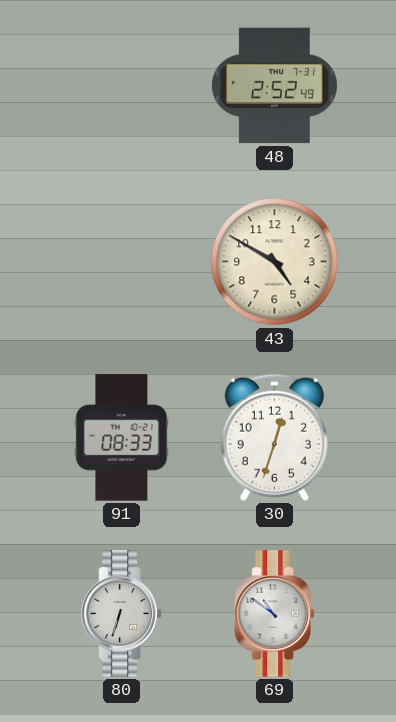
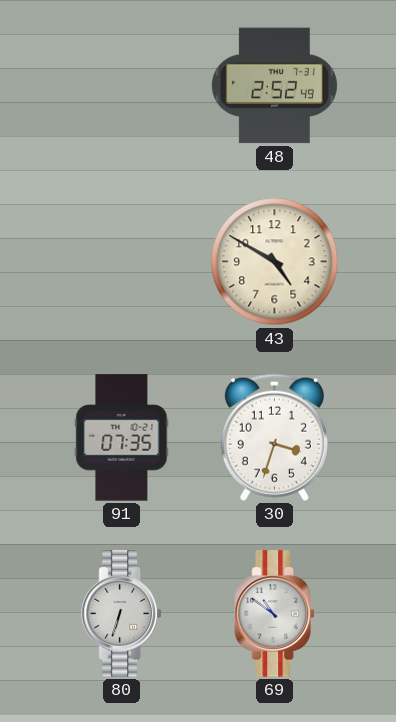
91: 08:33 -> 07:35
30: 12:33 -> 3:33
